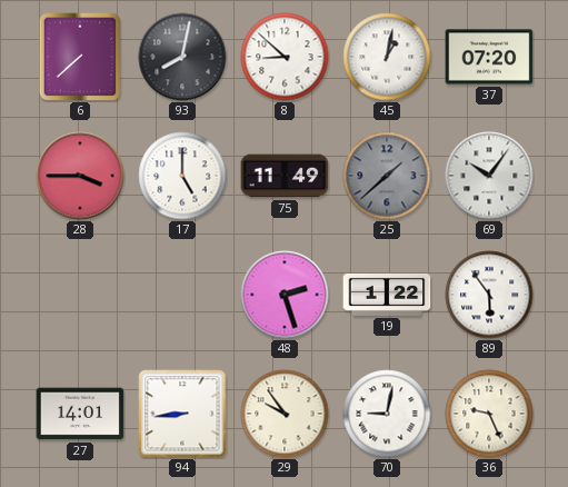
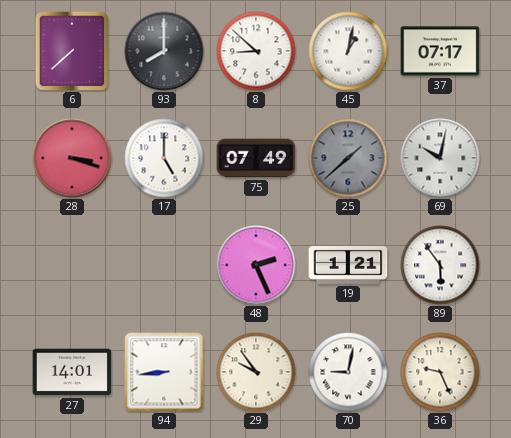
93: 8:02 -> 8:00
37: 07:20 -> 07:17
28: 3:45 -> 3:18
75: 11:49 -> 07:49
69: 10:06 -> 10:02
48: 2:27 -> 2:26
19: 1:22 -> 1:21
